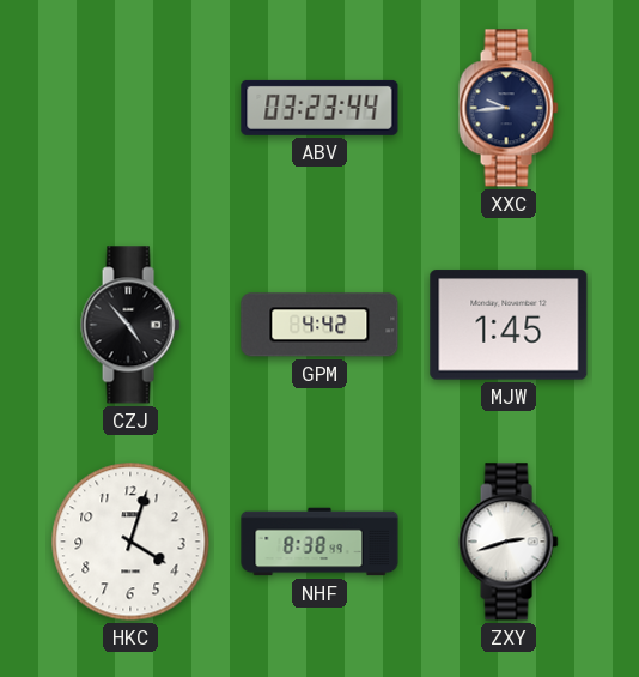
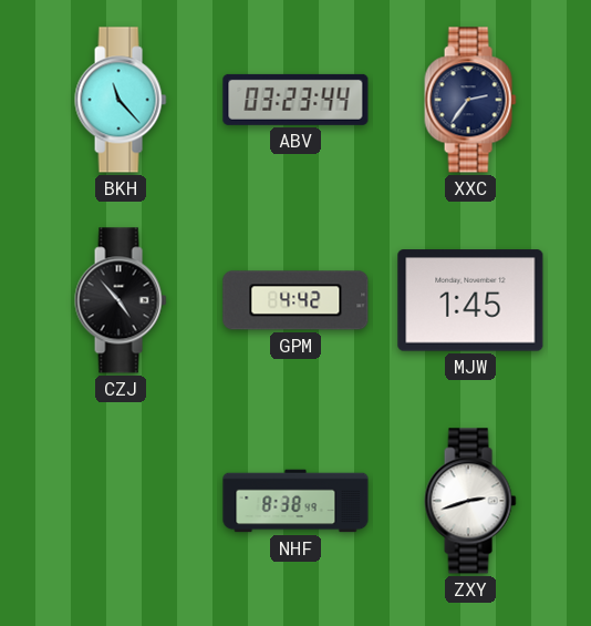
BKH: none -> 11:23
XXC: 9:44 -> 2:36
HKC: 4:03 -> none
